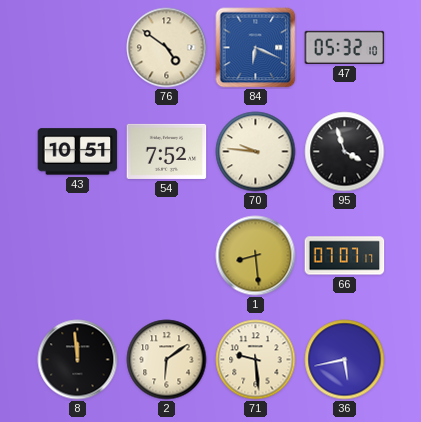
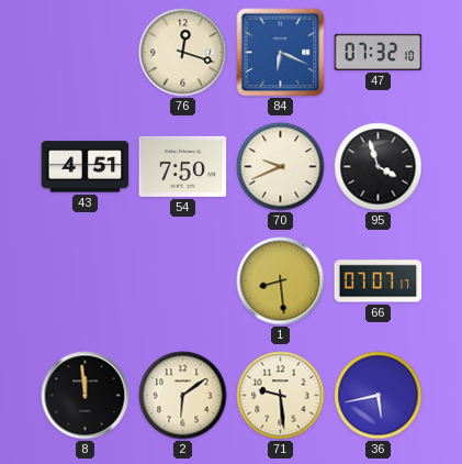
76: 4:51 -> 12:18
47: 05:32 -> 07:32
43: 10:51 -> 4:51
54: 7:52 -> 7:50
70: 9:46 -> 9:41
